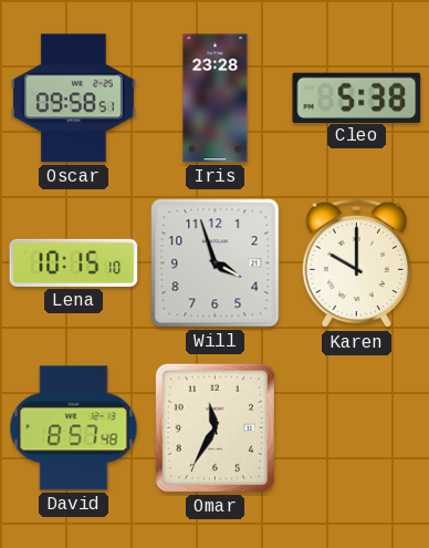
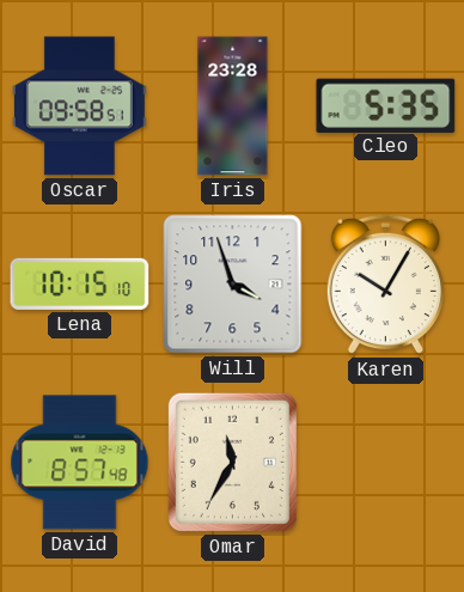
Cleo: 5:38 -> 5:35
Karen: 10:00 -> 10:05
